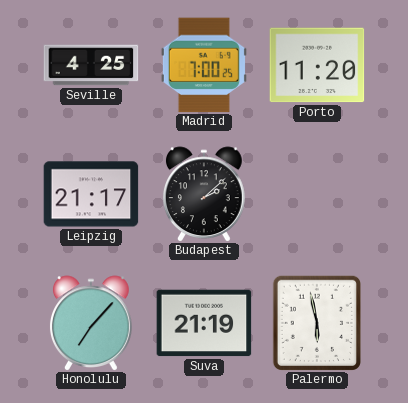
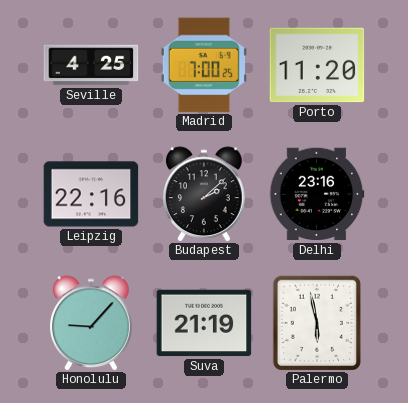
Leipzig: 21:17 -> 22:16
Delhi: none -> 23:16
Honolulu: 7:07 -> 9:07
